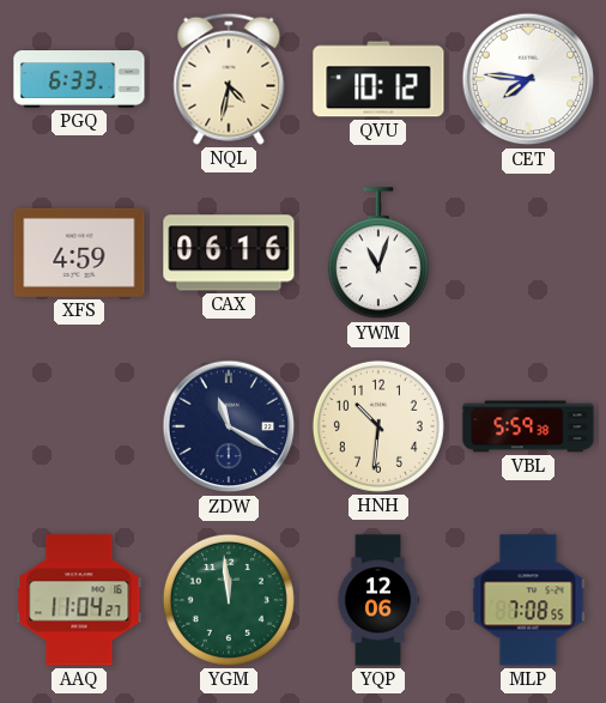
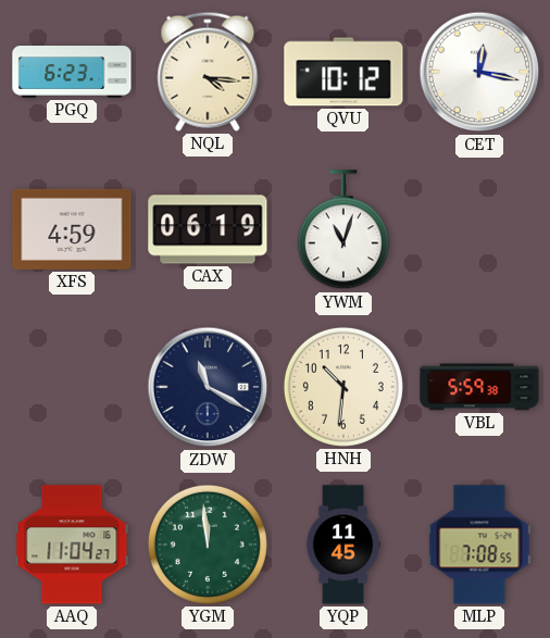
PGQ: 6:33 -> 6:23
NQL: 4:32 -> 4:16
CET: 7:46 -> 12:17
CAX: 06:16 -> 06:19
YQP: 12:06 -> 11:45
